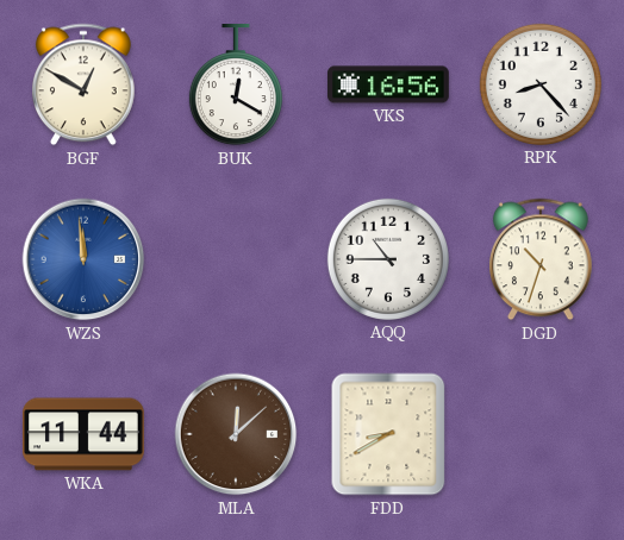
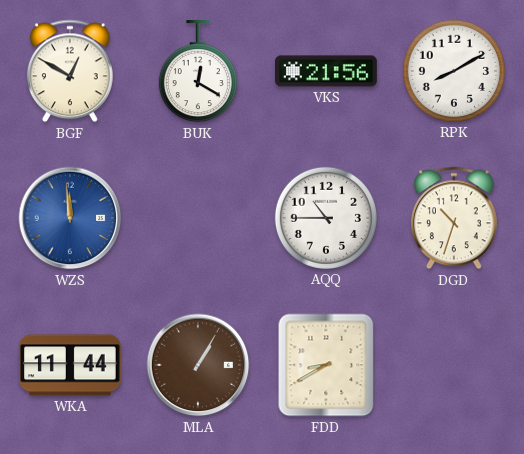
VKS: 16:56 -> 21:56
RPK: 8:23 -> 8:10
MLA: 12:08 -> 1:05
